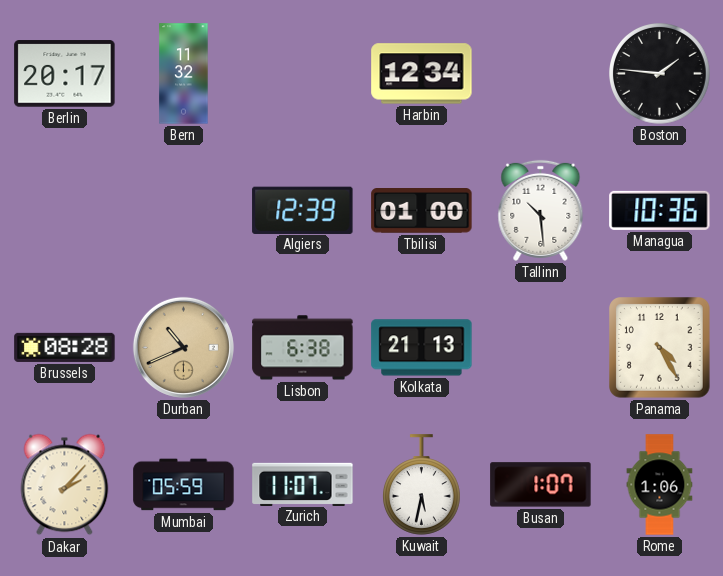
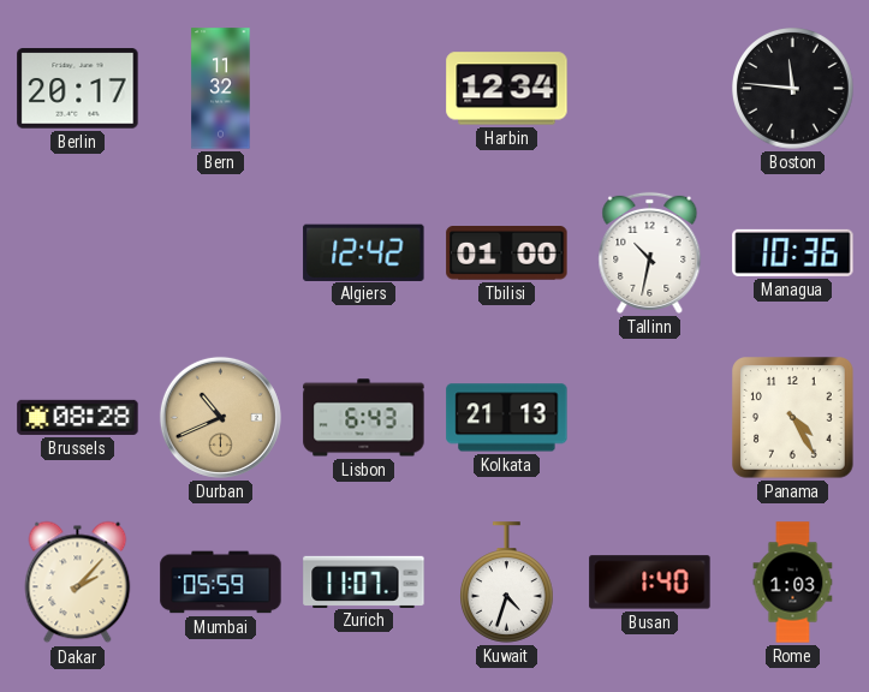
Boston: 1:46 -> 11:46
Algiers: 12:39 -> 12:42
Tallinn: 10:29 -> 10:32
Lisbon: 6:38 -> 6:43
Kuwait: 5:32 -> 4:33
Busan: 1:07 -> 1:40
Rome: 1:06 -> 1:03
